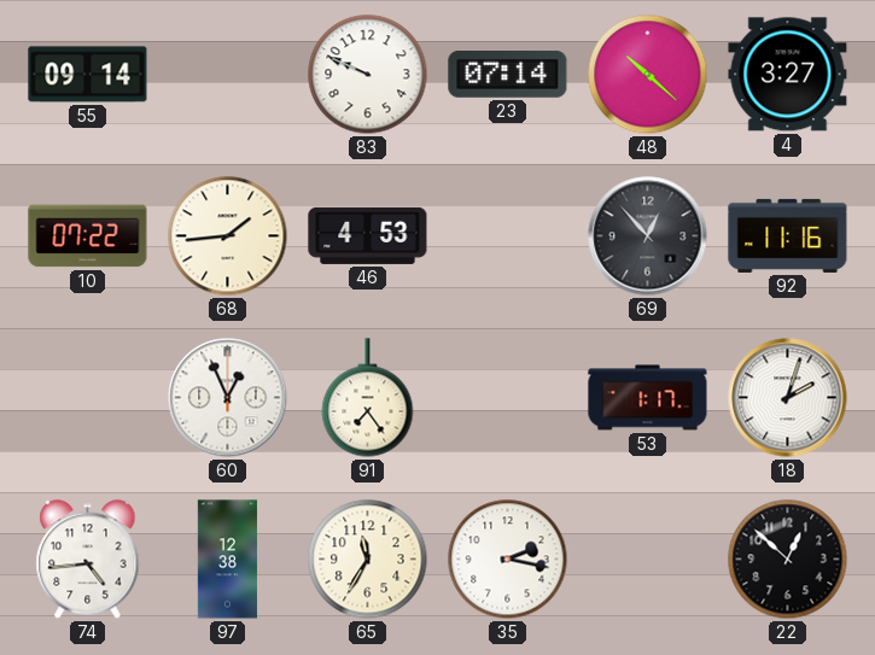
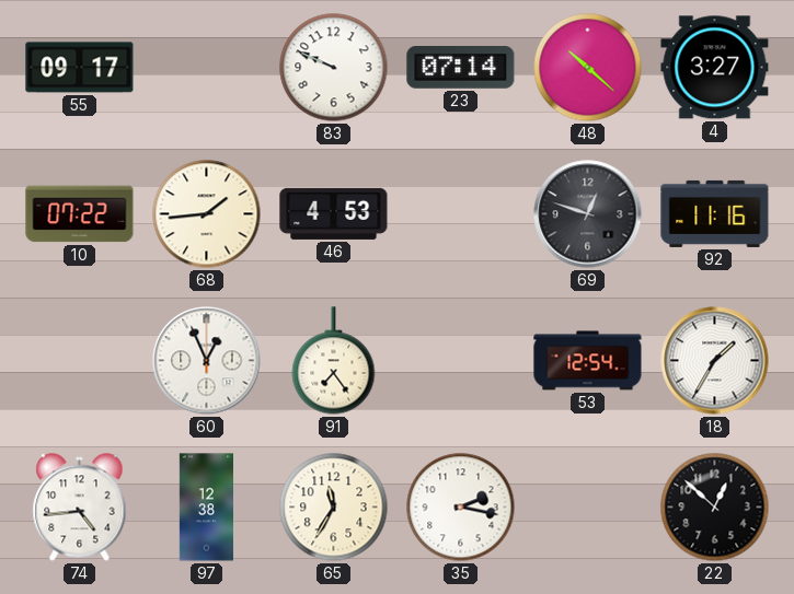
55: 09:14 -> 09:17
69: 12:53 -> 12:48
53: 1:17 -> 12:54
18: 2:03 -> 1:35
